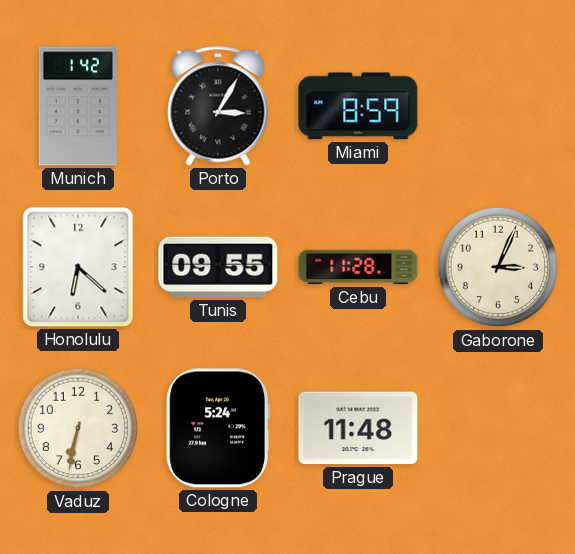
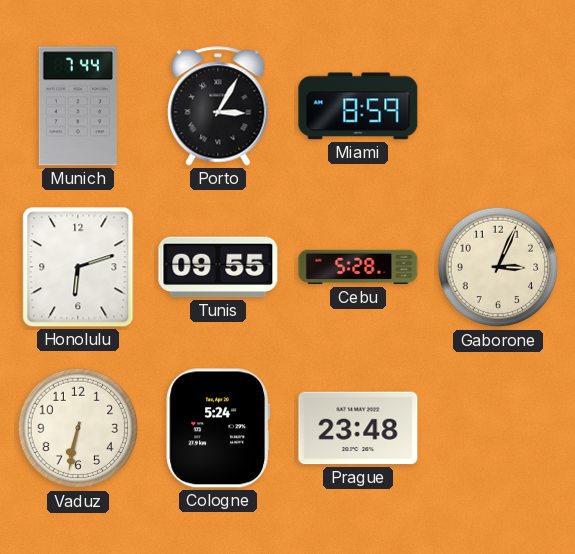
Munich: 1:42 -> 7:44
Honolulu: 6:22 -> 6:12
Cebu: 11:28 -> 5:28
Prague: 11:48 -> 23:48
